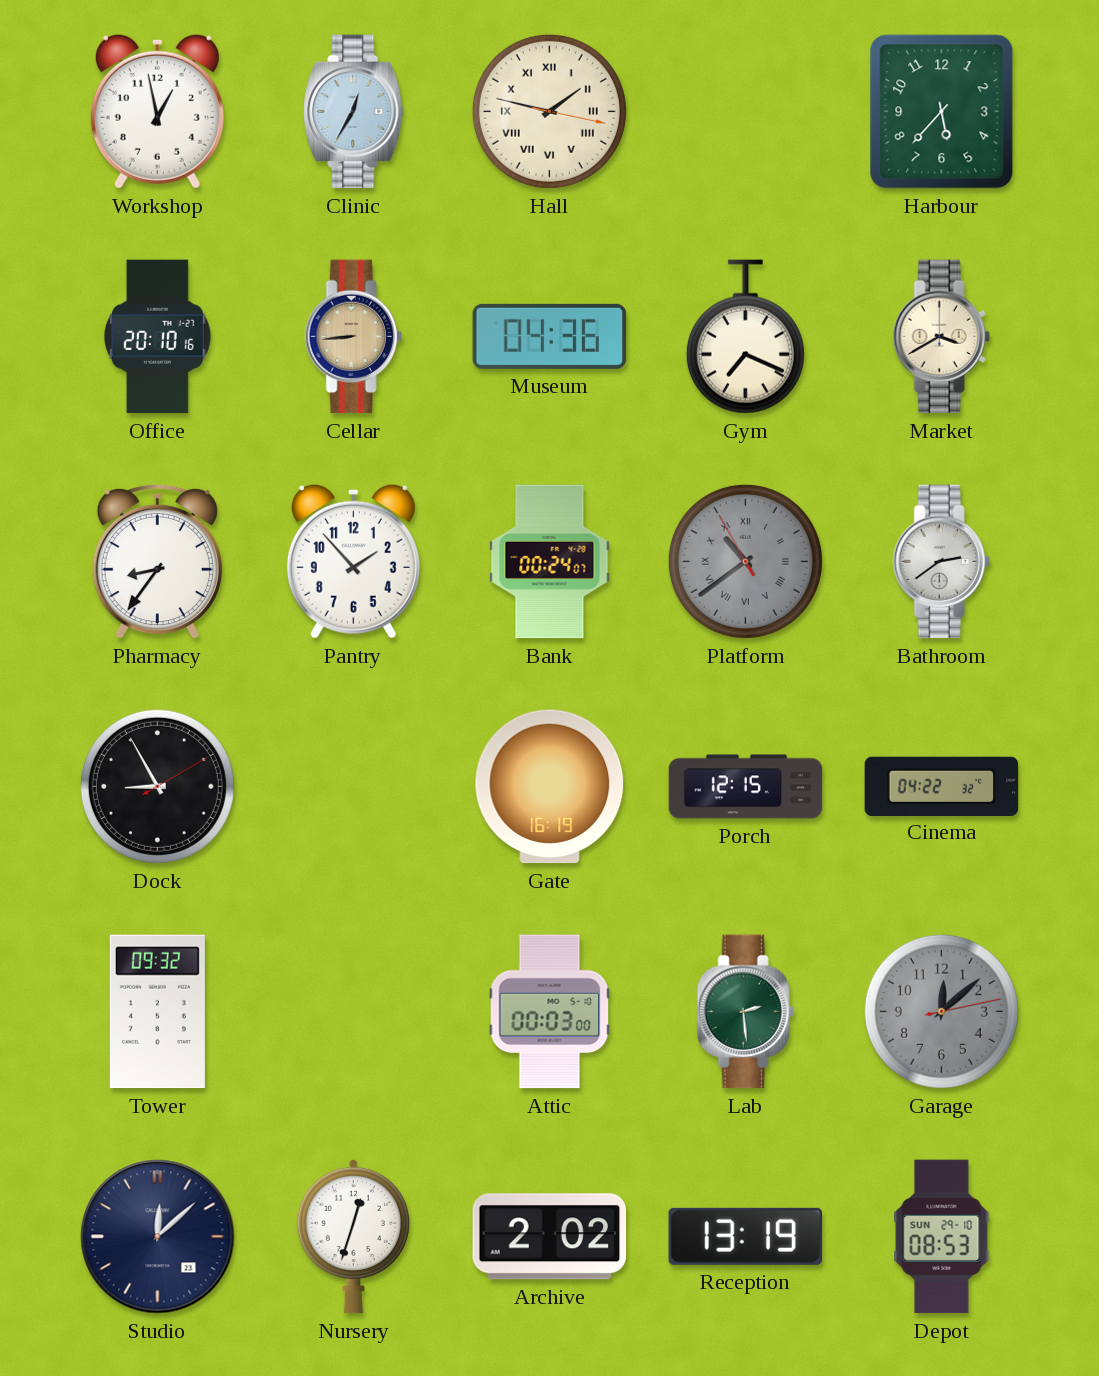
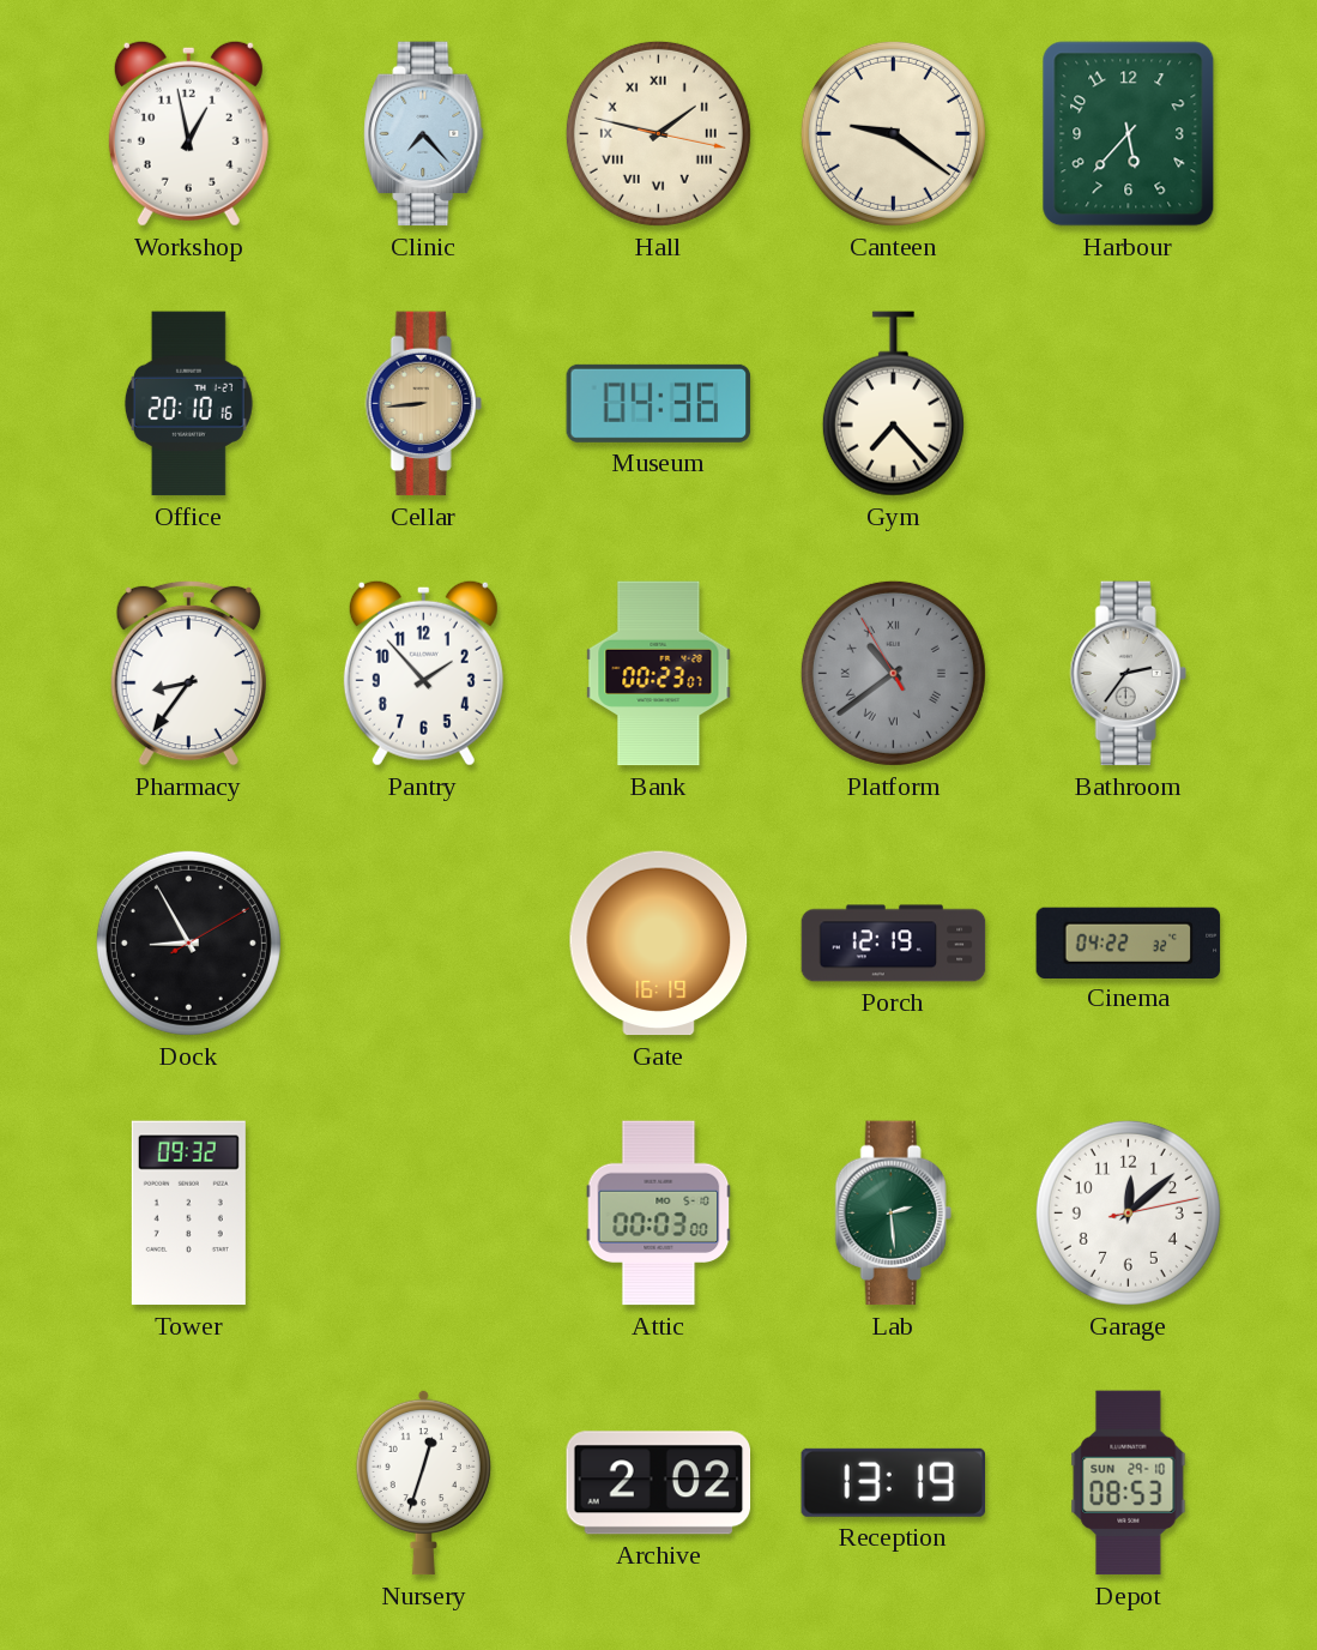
Clinic: 12:35 -> 7:23
Canteen: none -> 9:21
Gym: 7:19 -> 7:23
Market: 3:40 -> none
Bank: 00:24 -> 00:23
Bathroom: 2:39 -> 2:36
Porch: 12:15 -> 12:19
Garage dial: grey -> white
Studio: 12:08 -> none
